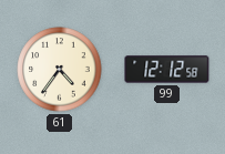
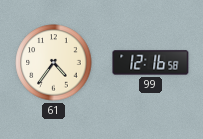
99: 12:12 -> 12:16
